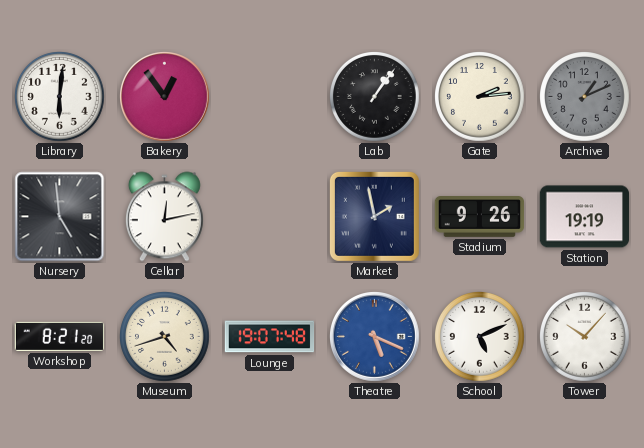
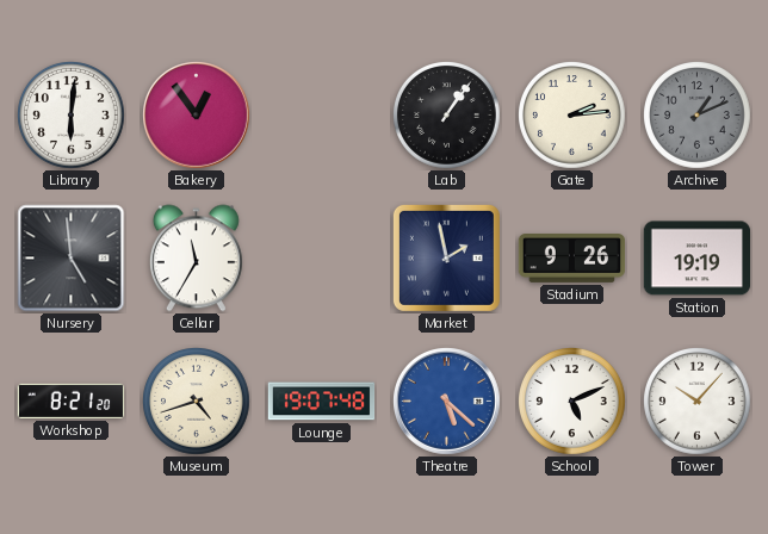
Cellar: 12:13 -> 11:35
Theatre: 5:19 -> 5:22
